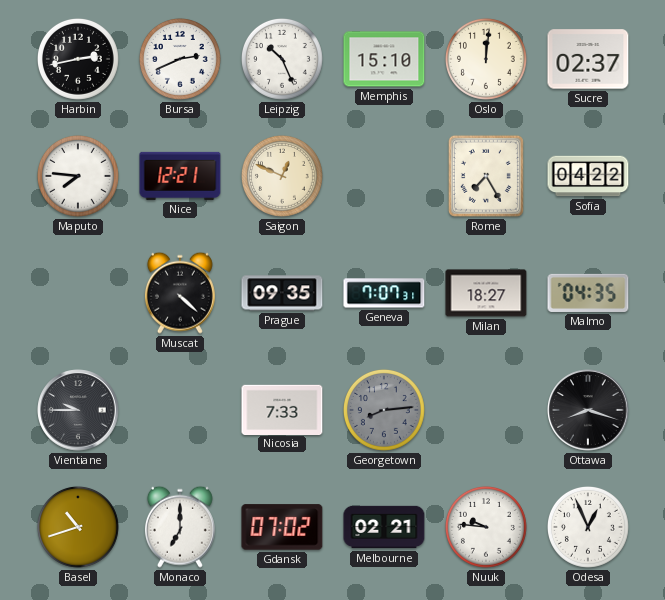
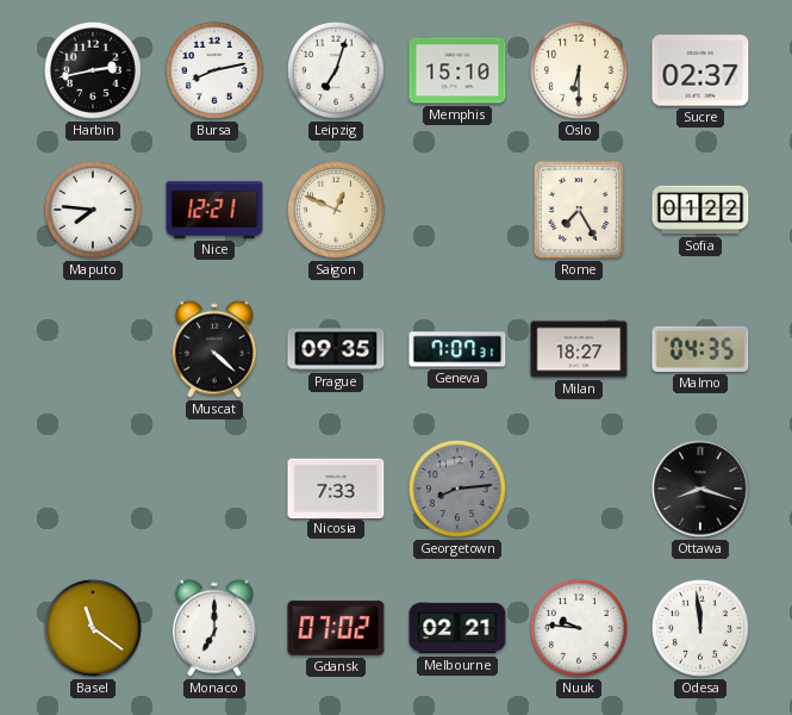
Bursa: 2:41 -> 8:13
Leipzig: 10:26 -> 7:03
Oslo: 12:01 -> 6:30
Sofia: 04:22 -> 01:22
Vientiane: 9:45 -> none
Basel: 10:42 -> 11:21
Odesa: 12:56 -> 11:59
